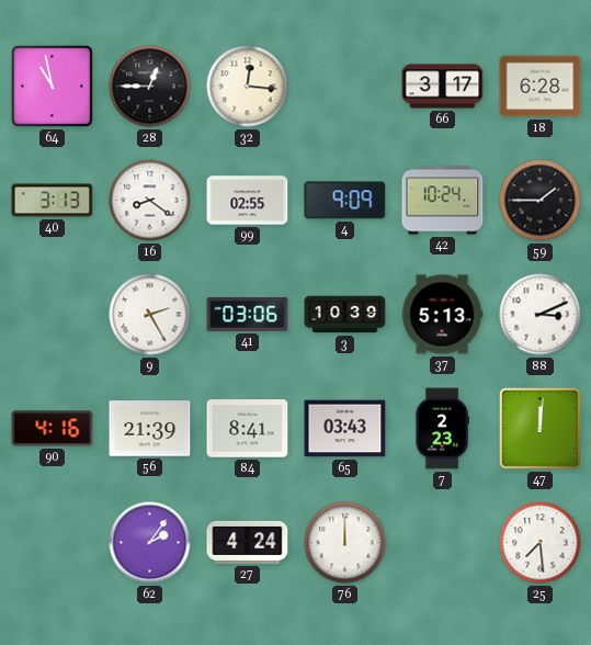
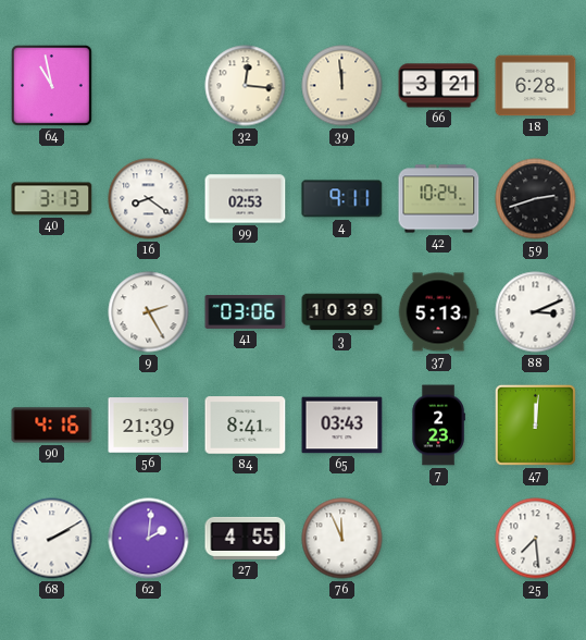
28: 12:45 -> none
39: none -> 11:59
66: 3:17 -> 3:21
99: 02:55 -> 02:53
4: 9:09 -> 9:11
59: 1:45 -> 2:42
68: none -> 2:10
62: 2:06 -> 2:01
27: 4:24 -> 4:55
76: 12:00 -> 11:56
